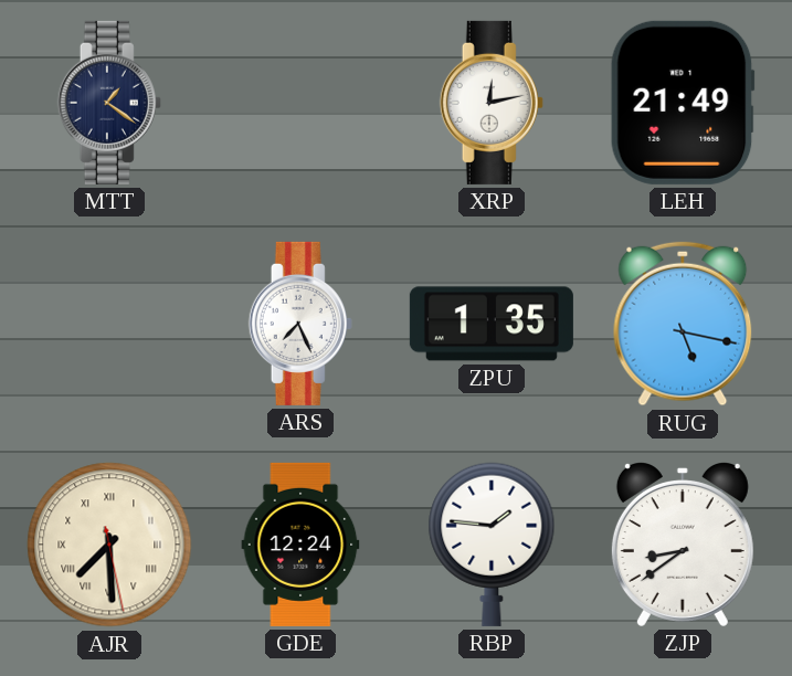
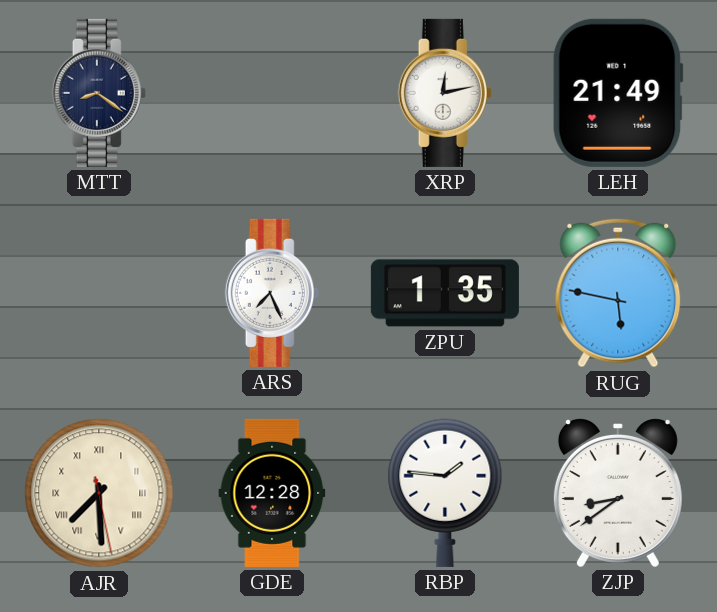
MTT: 1:21 -> 8:21
RUG: 5:17 -> 5:47
GDE: 12:24 -> 12:28
